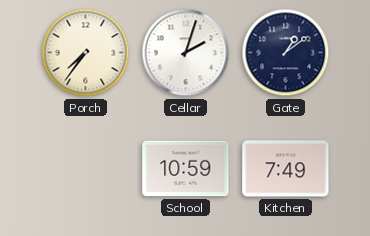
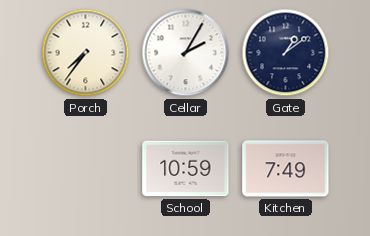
Cellar: 2:03 -> 2:05
